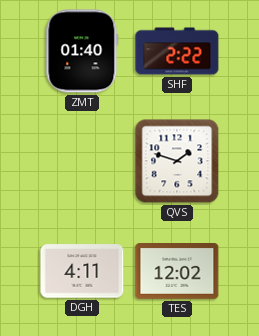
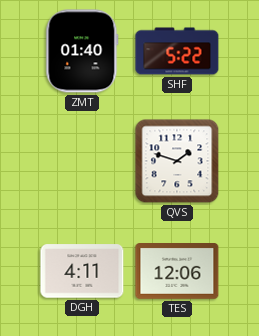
SHF: 2:22 -> 5:22
TES: 12:02 -> 12:06
